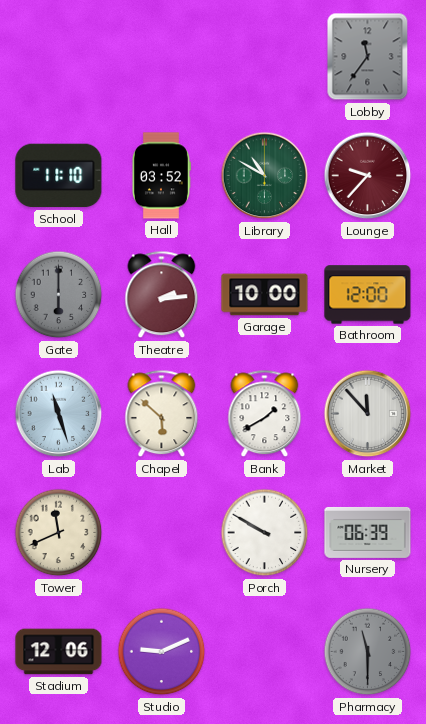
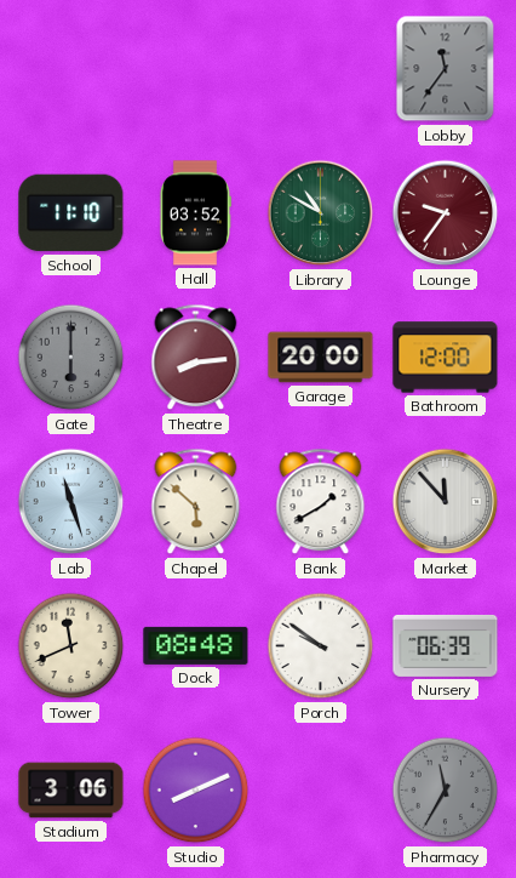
Lounge: 9:37 -> 9:36
Theatre: 2:14 -> 8:14
Garage: 10:00 -> 20:00
Dock: none -> 08:48
Porch: 9:50 -> 9:51
Stadium: 12:06 -> 3:06
Studio: 9:11 -> 8:11
Pharmacy: 11:30 -> 11:35
